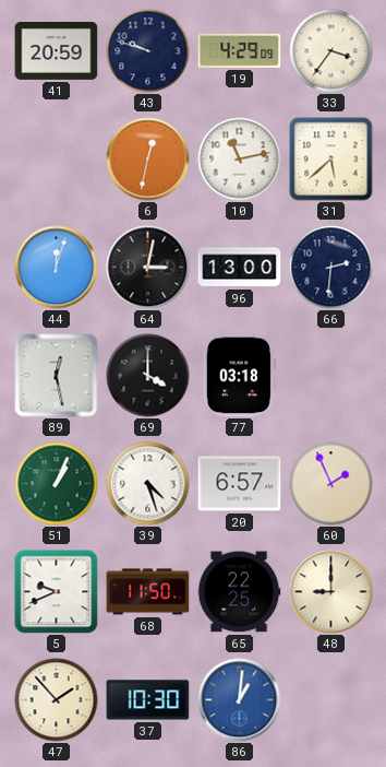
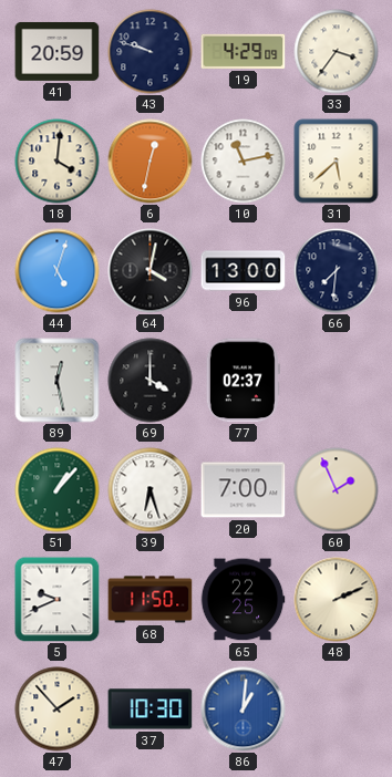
18: none -> 4:01
44: 12:03 -> 5:03
64: 3:02 -> 4:02
66: 2:31 -> 7:31
77: 03:18 -> 02:37
51: 1:04 -> 1:07
39: 4:27 -> 6:27
20: 6:57 -> 7:00
48: 9:00 -> 2:11
